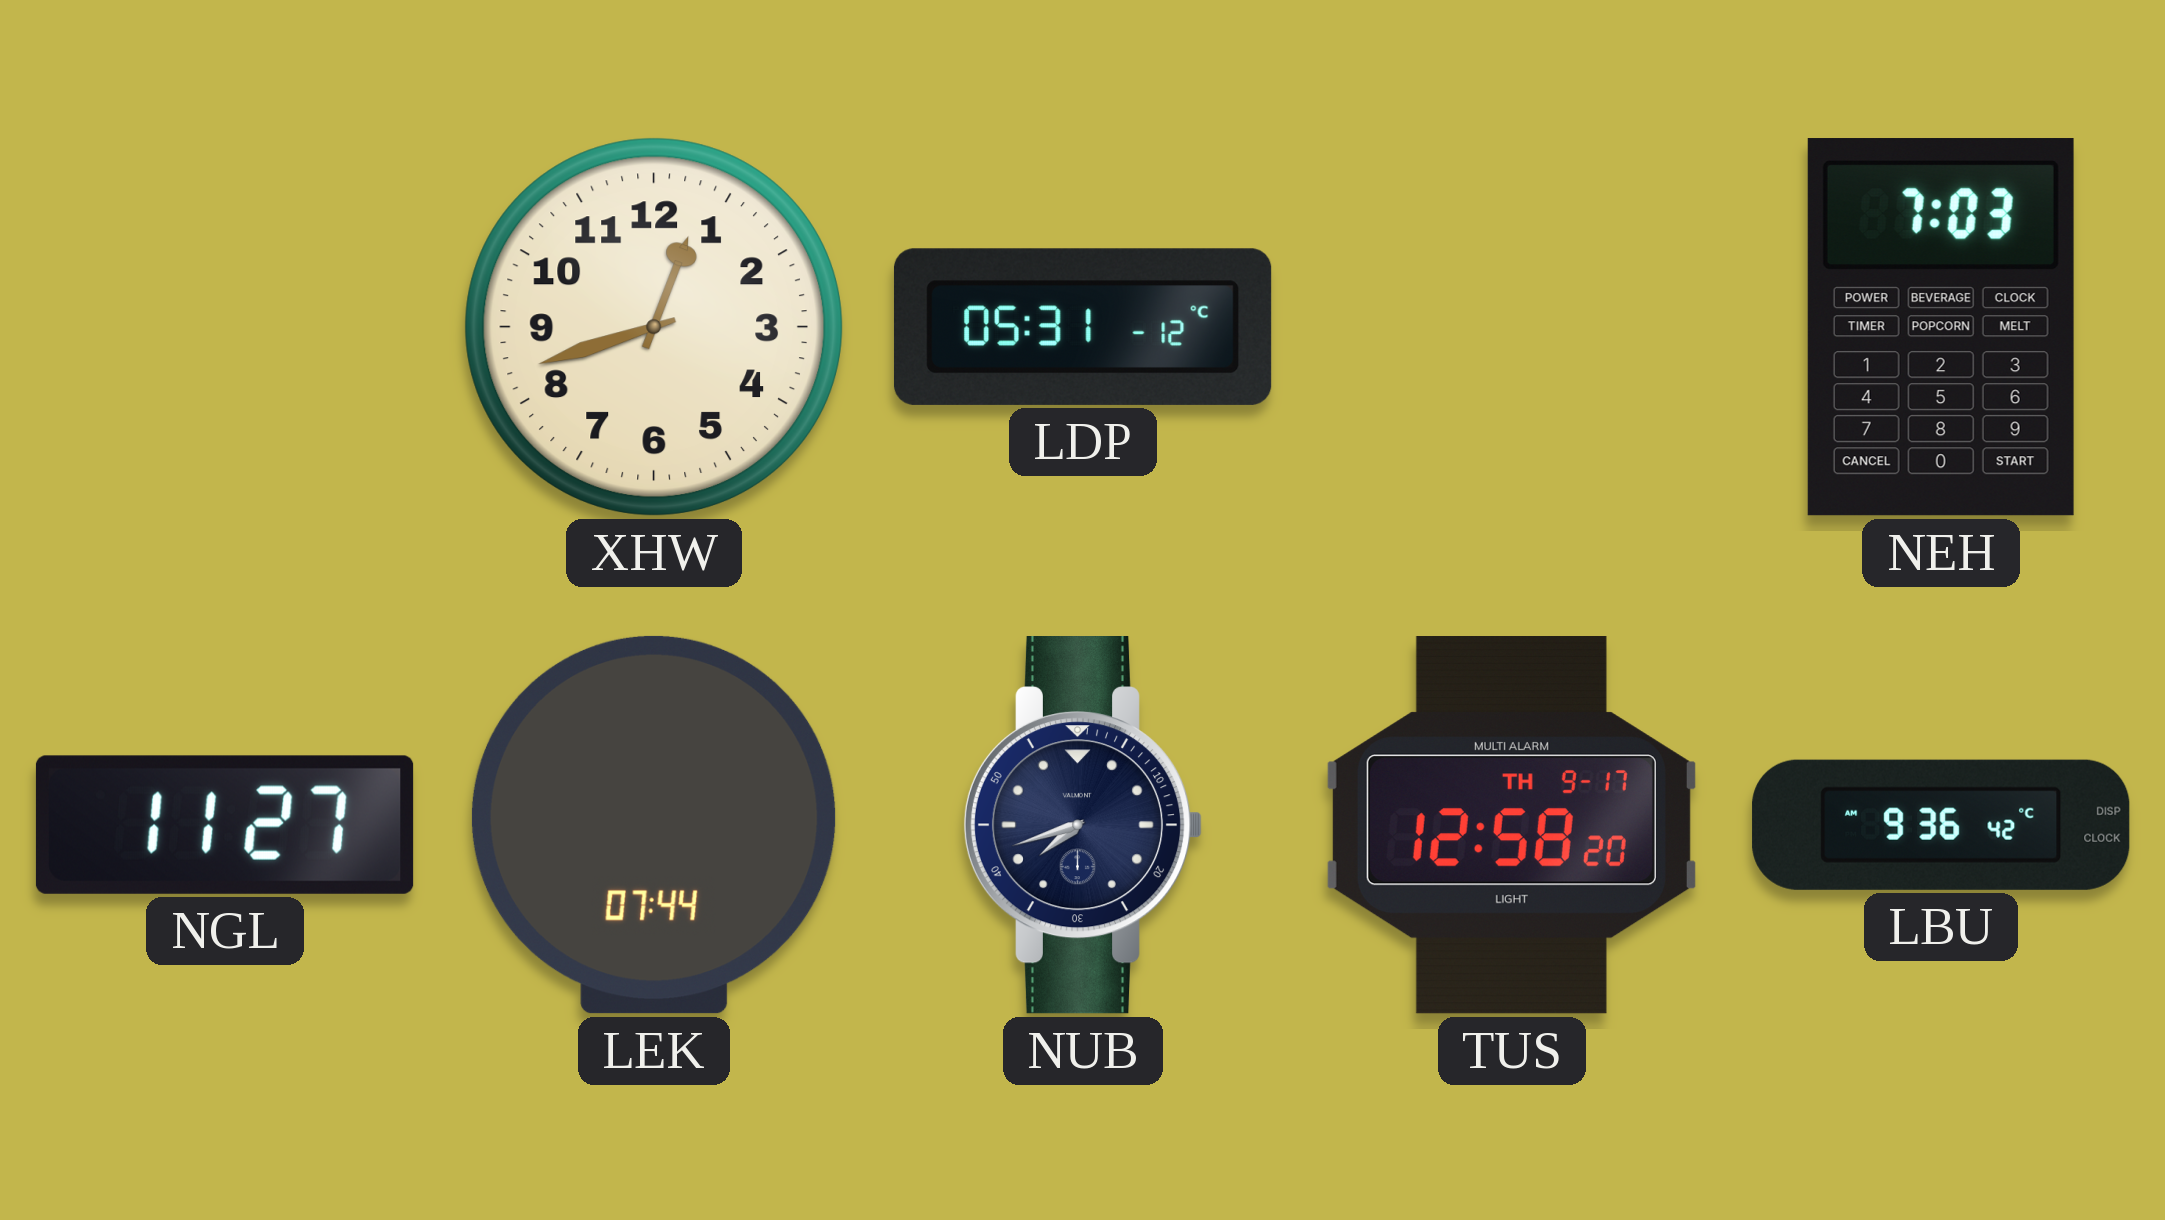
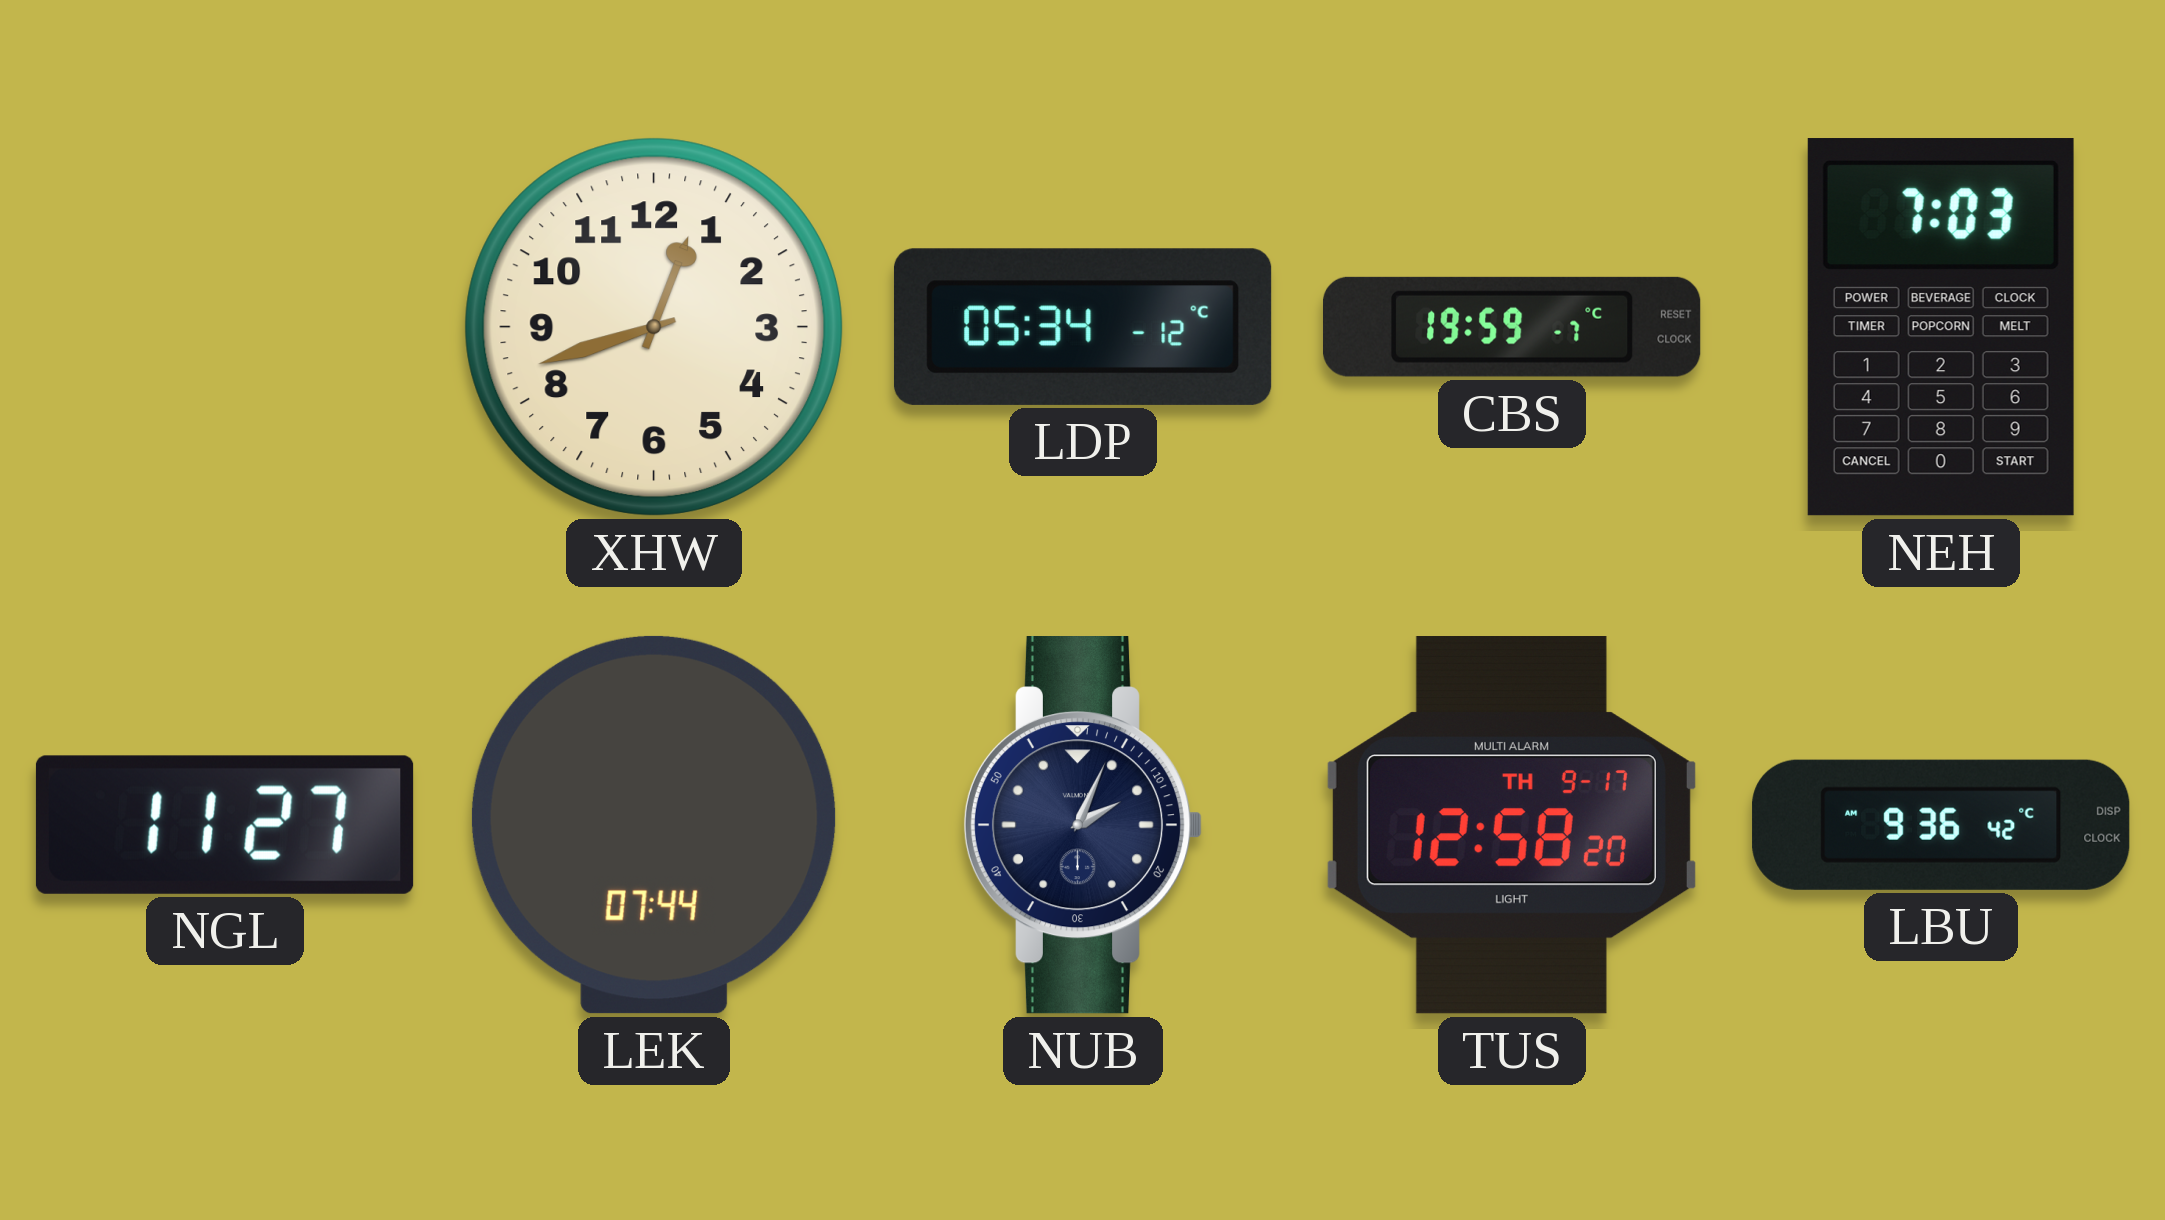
LDP: 05:31 -> 05:34
CBS: none -> 19:59
NUB: 7:42 -> 2:04
